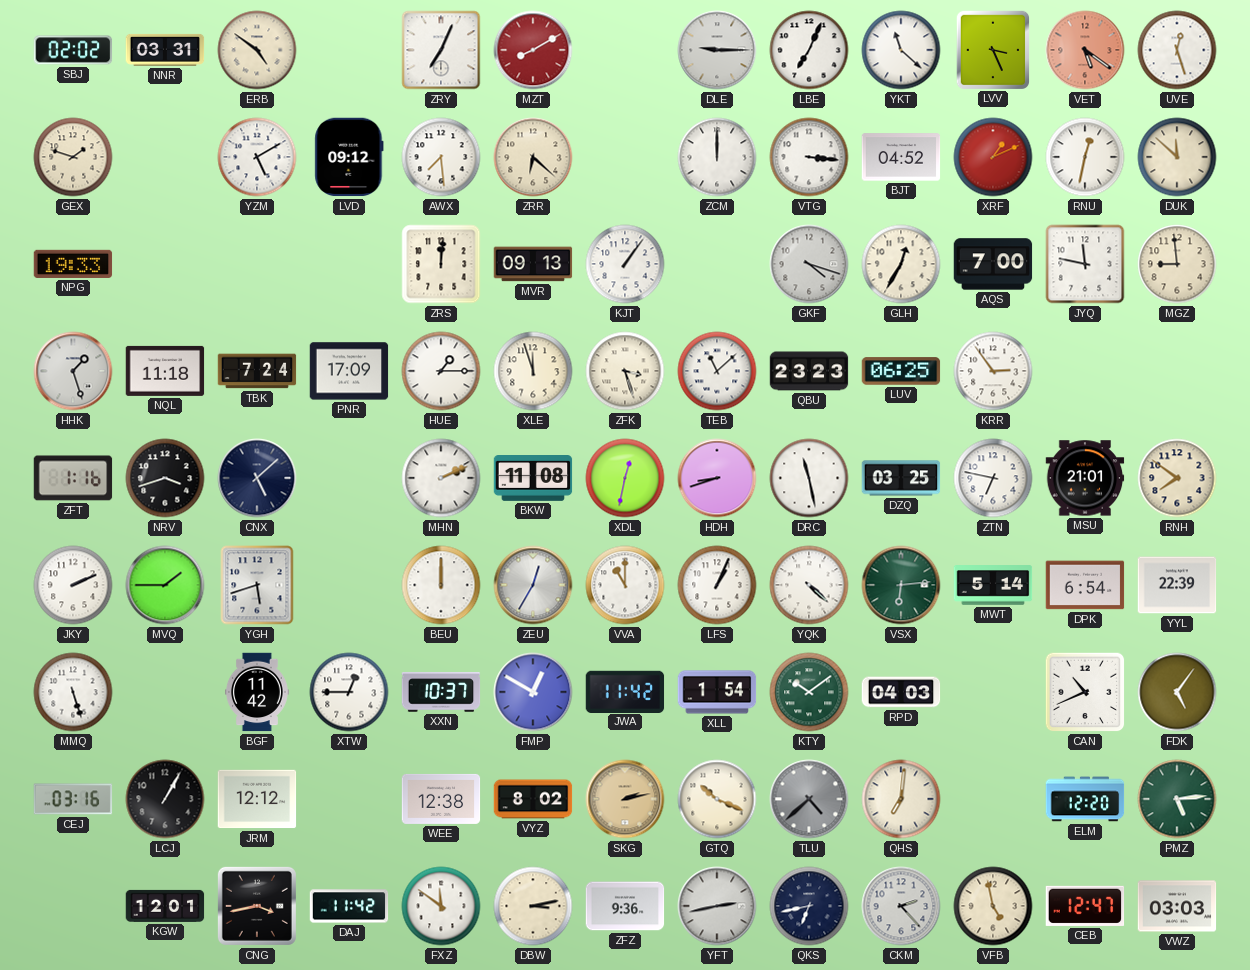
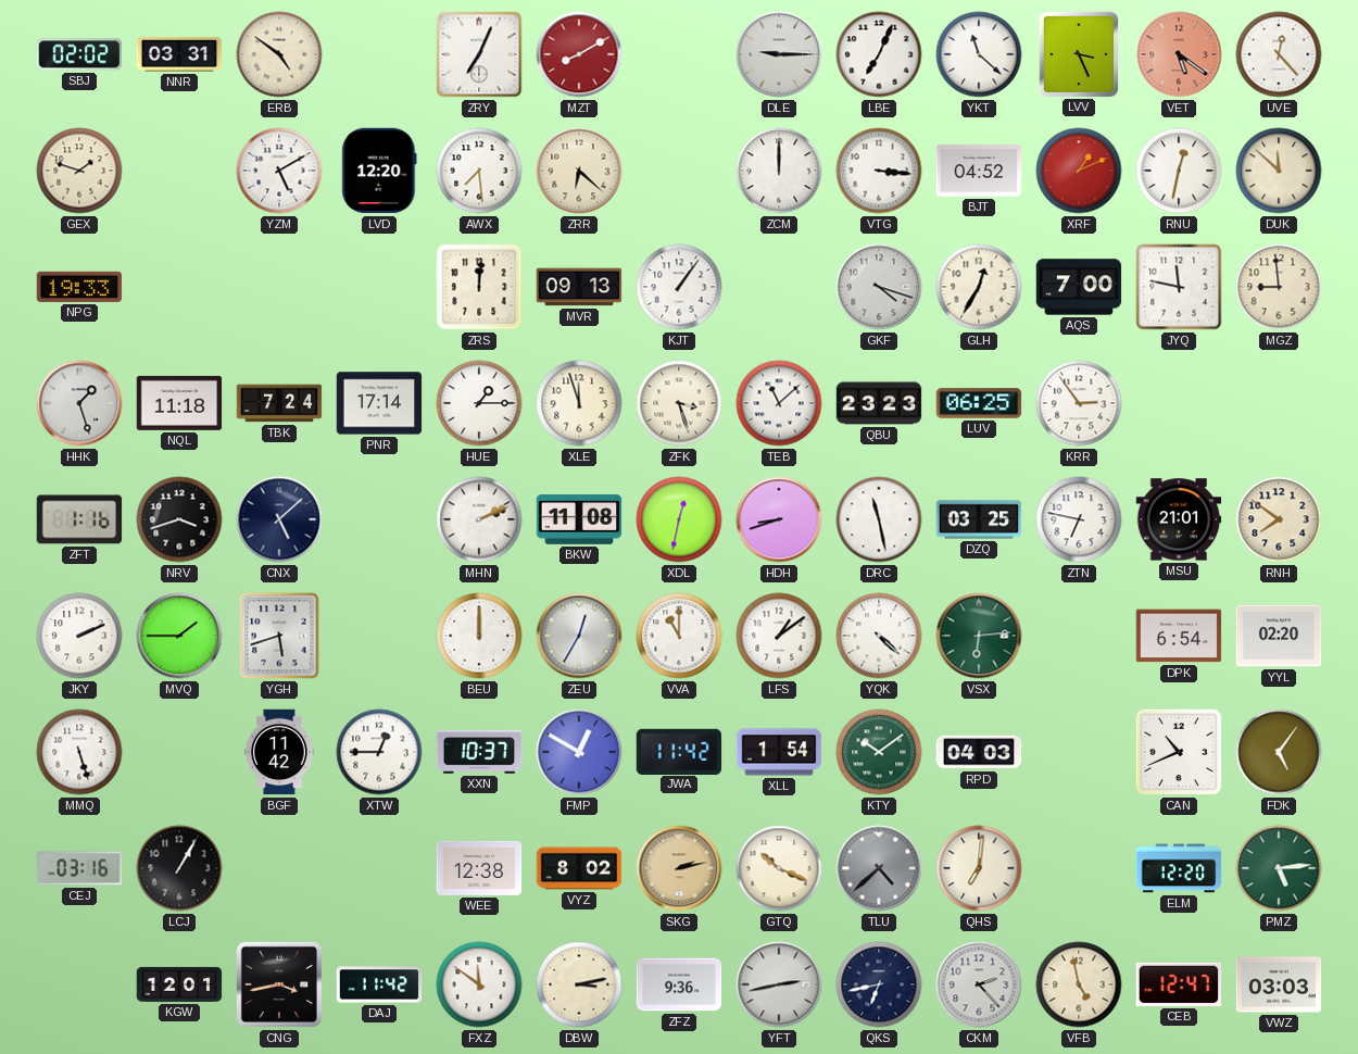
UVE: 12:27 -> 12:23
LVD: 09:12 -> 12:20
PNR: 17:09 -> 17:14
LFS: 1:04 -> 1:09
MWT: 5:14 -> none
YYL: 22:39 -> 02:20
JRM: 12:12 -> none
